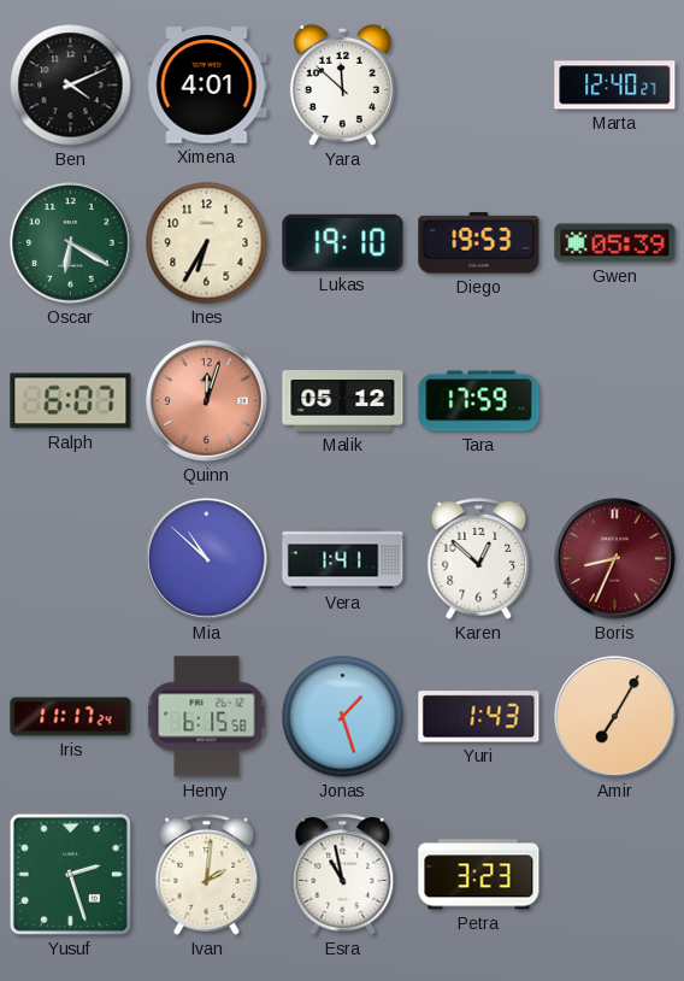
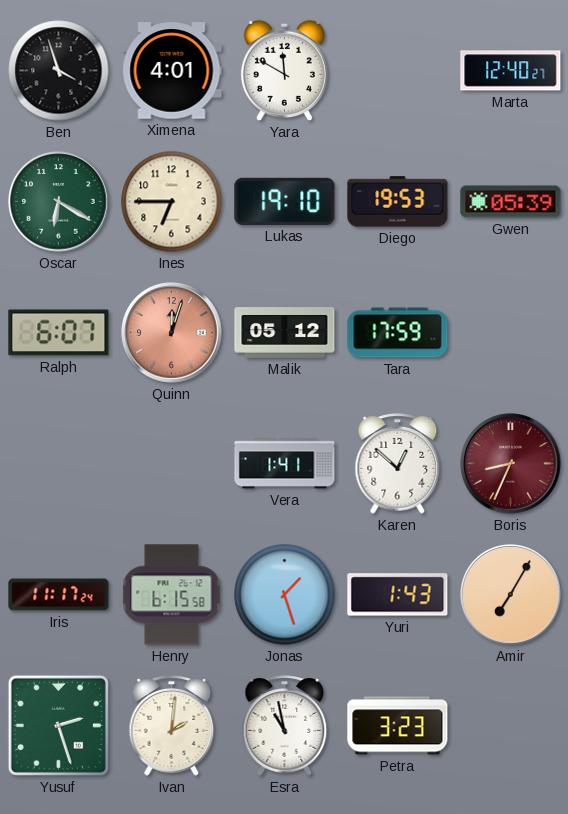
Ben: 4:11 -> 3:57
Yara: 11:52 -> 11:50
Ines: 6:35 -> 6:45
Mia: 10:52 -> none
